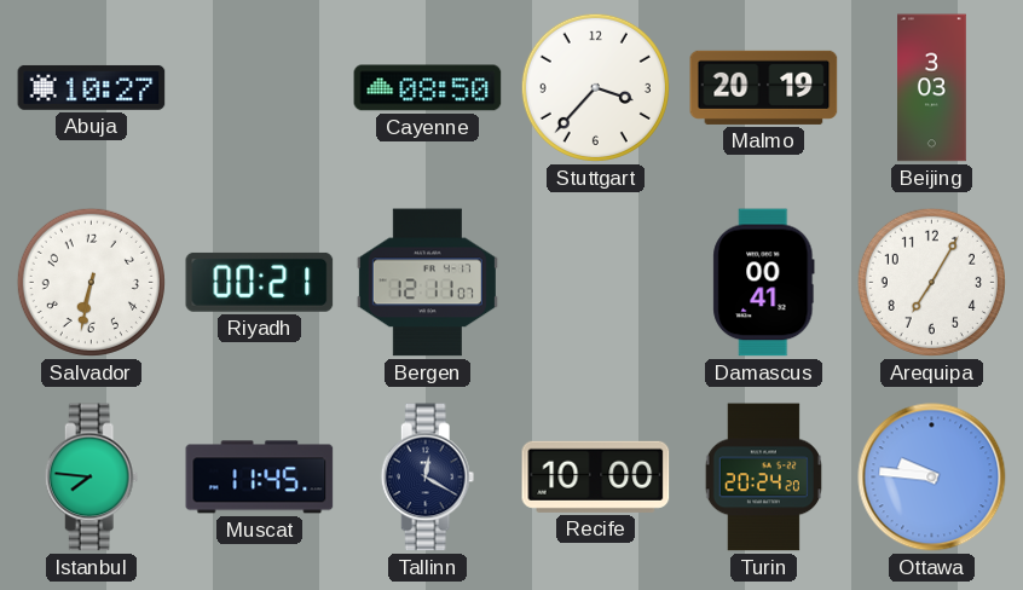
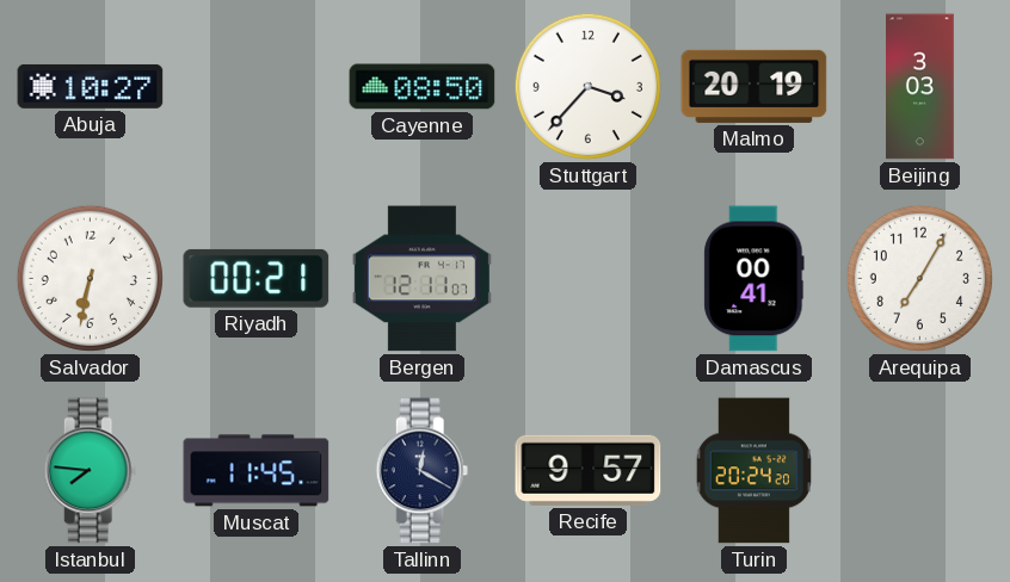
Recife: 10:00 -> 9:57
Ottawa: 9:46 -> none
